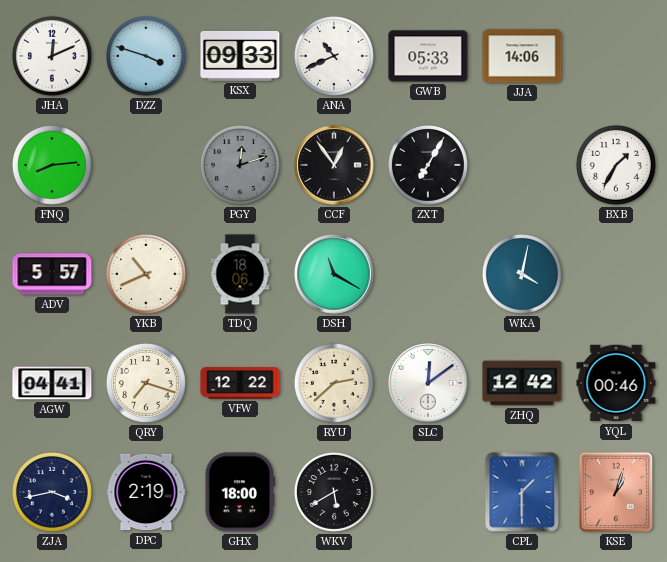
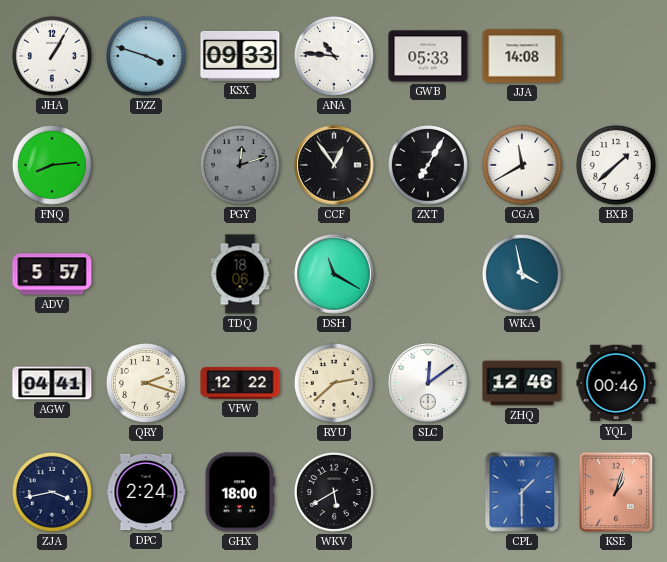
JHA: 12:11 -> 1:05
ANA: 10:41 -> 10:46
JJA: 14:06 -> 14:08
CGA: none -> 11:40
BXB: 1:35 -> 1:38
YKB: 10:41 -> none
WKA: 4:02 -> 3:58
QRY: 7:18 -> 2:18
ZHQ: 12:42 -> 12:46
DPC: 2:19 -> 2:24
